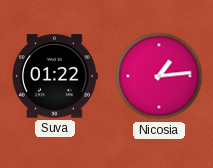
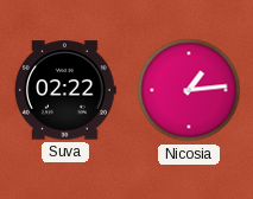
Suva: 01:22 -> 02:22
